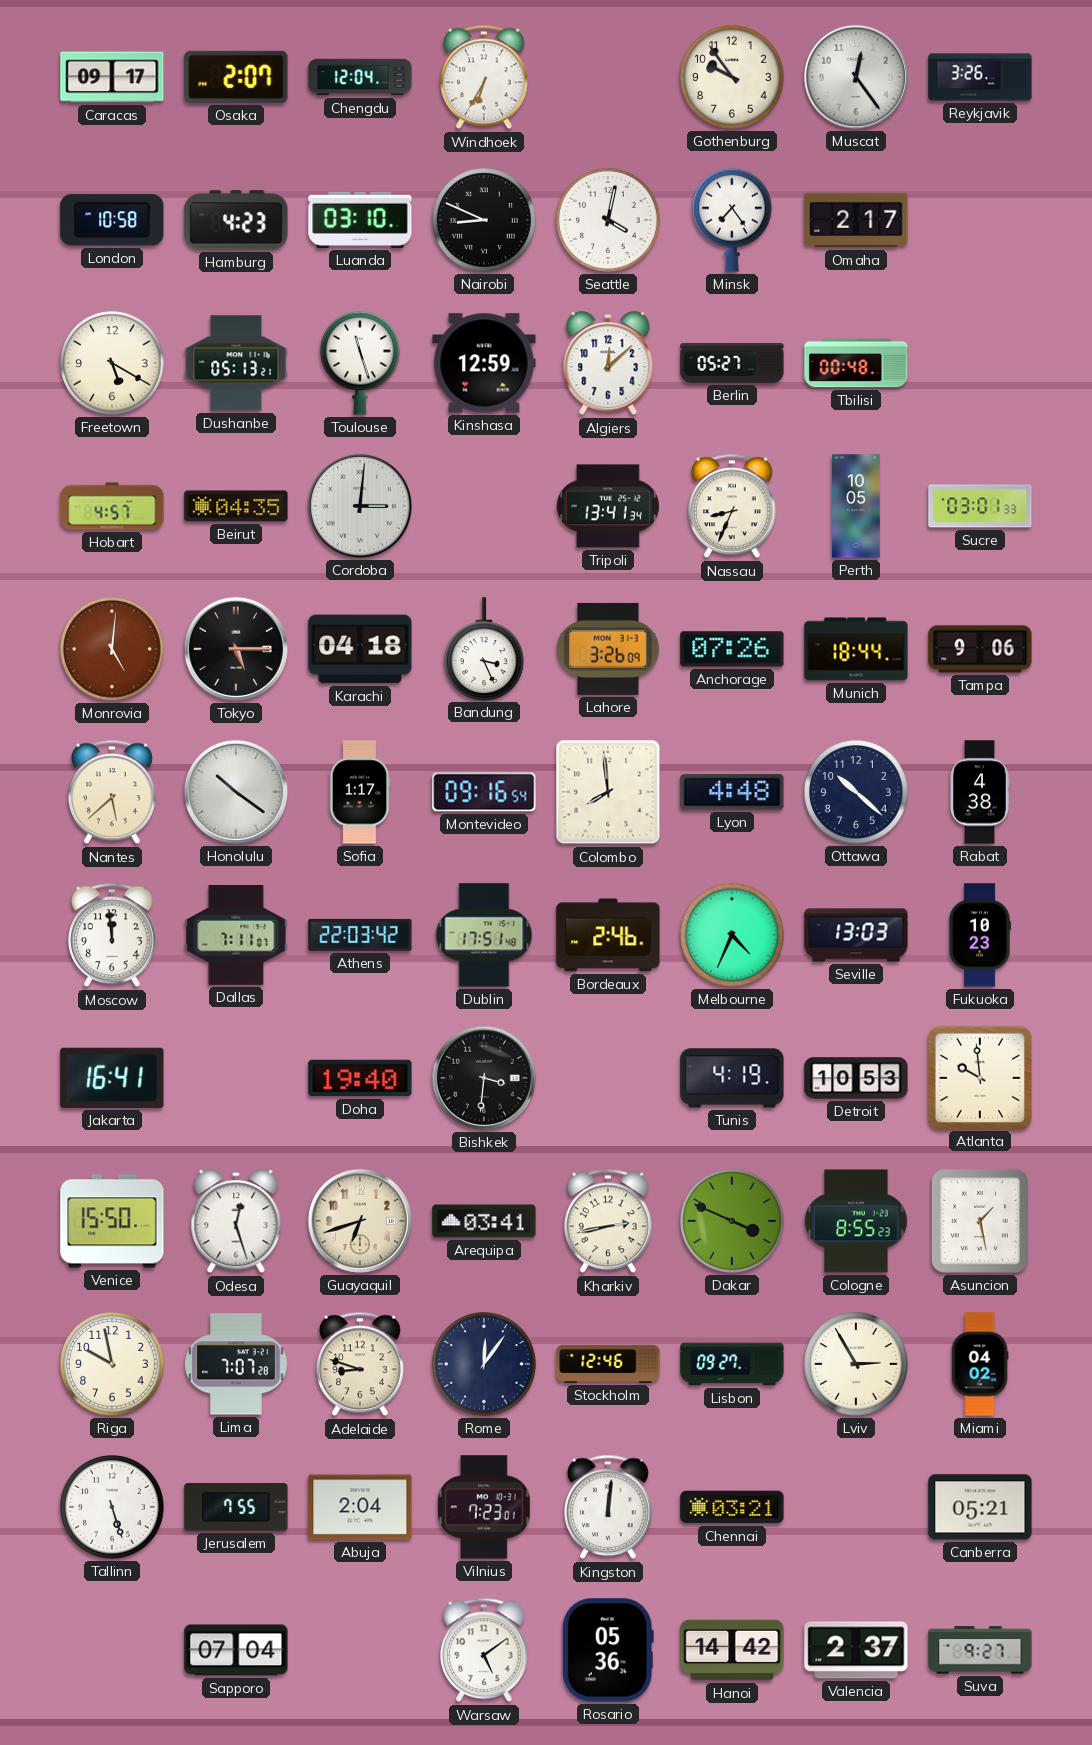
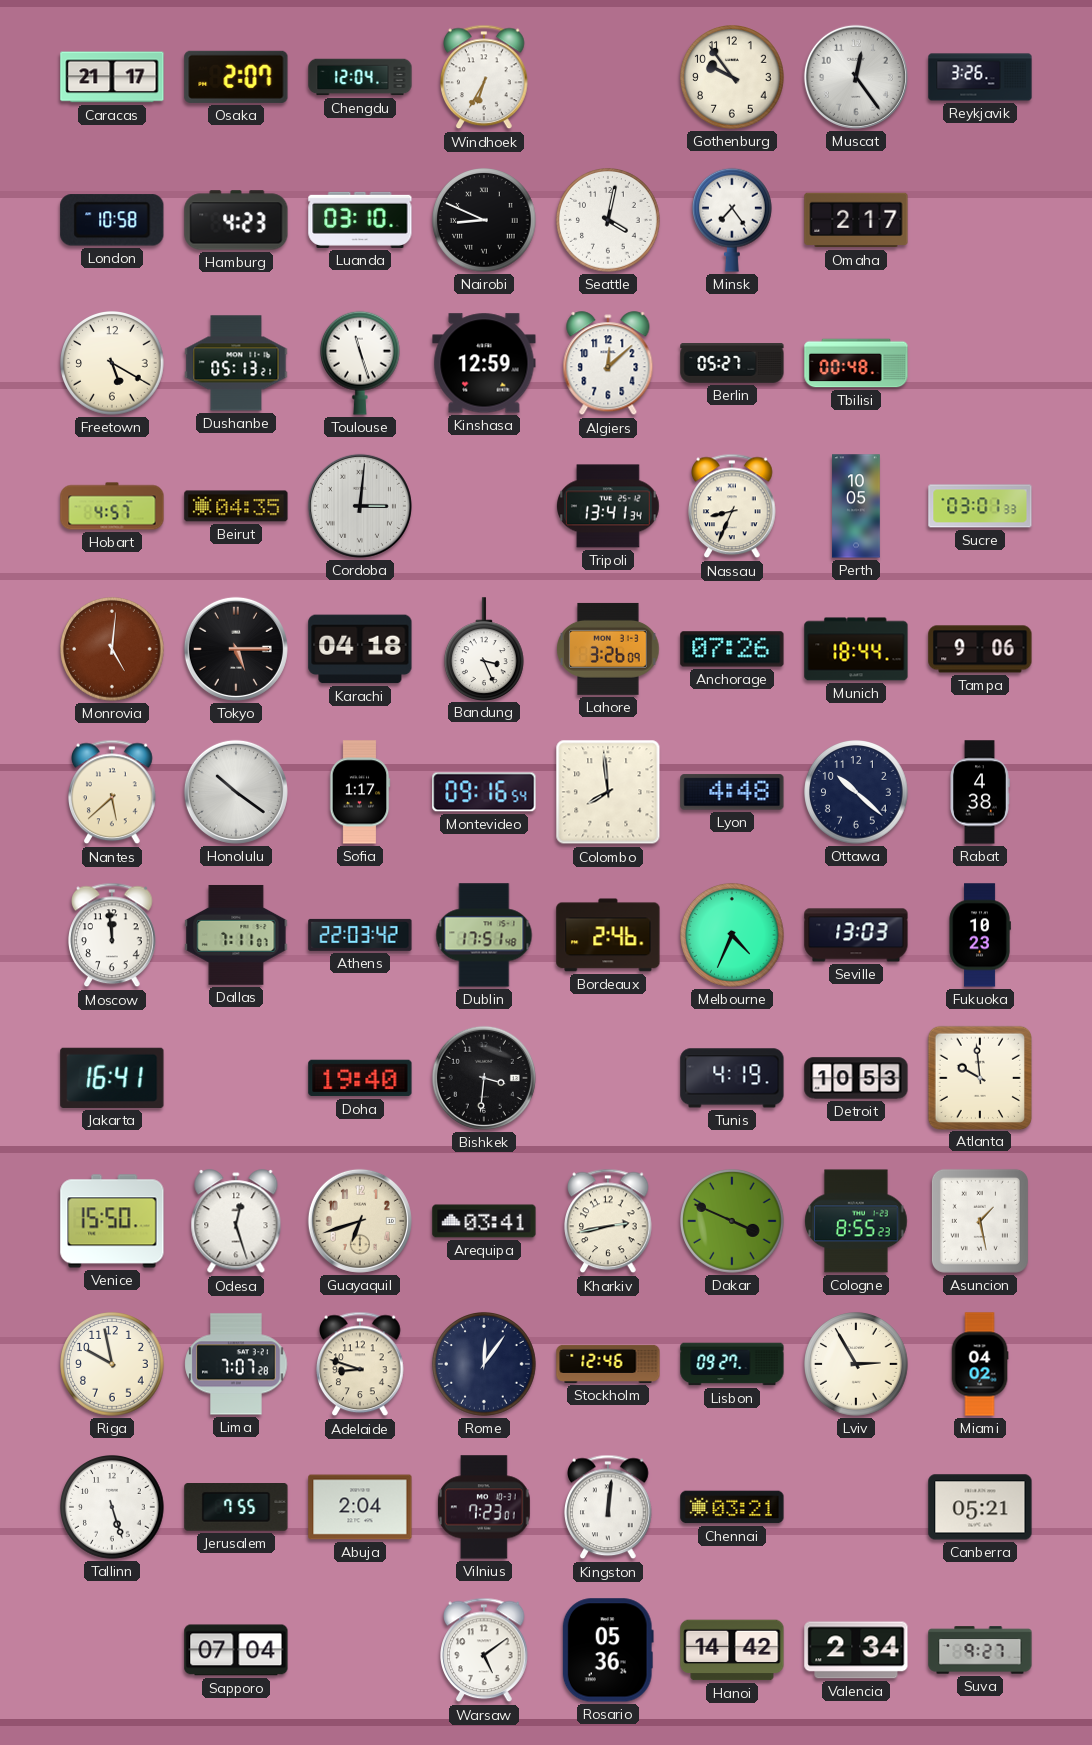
Caracas: 09:17 -> 21:17
Valencia: 2:37 -> 2:34
